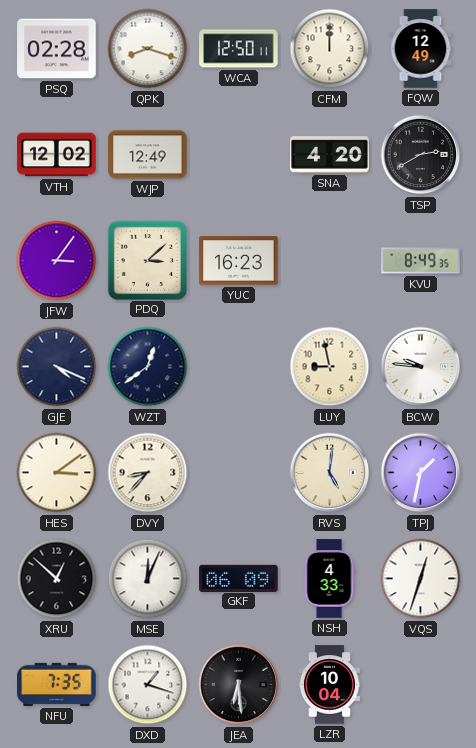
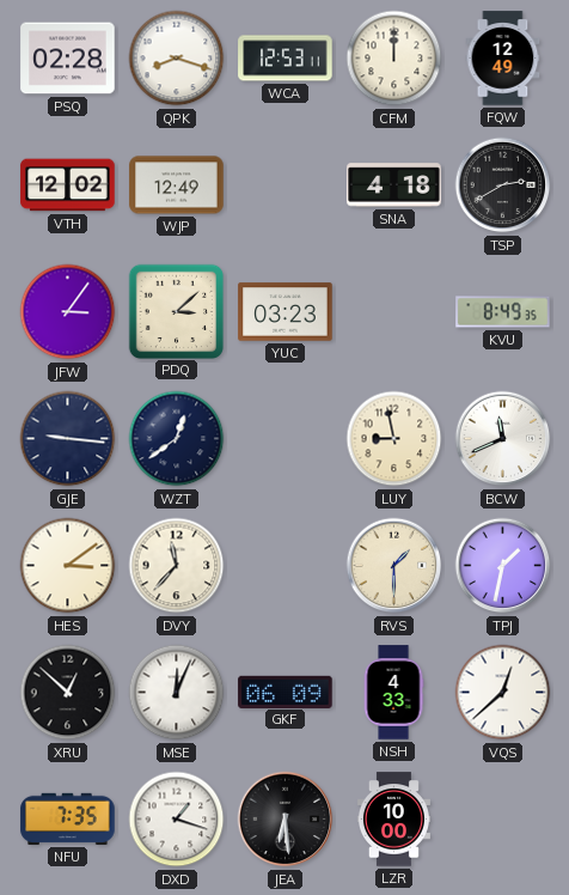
WCA: 12:50 -> 12:53
SNA: 4:20 -> 4:18
YUC: 16:23 -> 03:23
GJE: 4:19 -> 9:16
BCW: 9:46 -> 11:41
DVY: 8:37 -> 11:37
RVS: 5:01 -> 1:30
VQS: 12:33 -> 12:38
LZR: 10:04 -> 10:00
